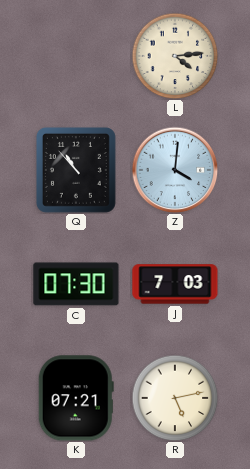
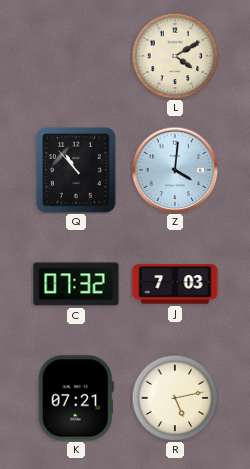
L: 4:14 -> 4:10
C: 07:30 -> 07:32
